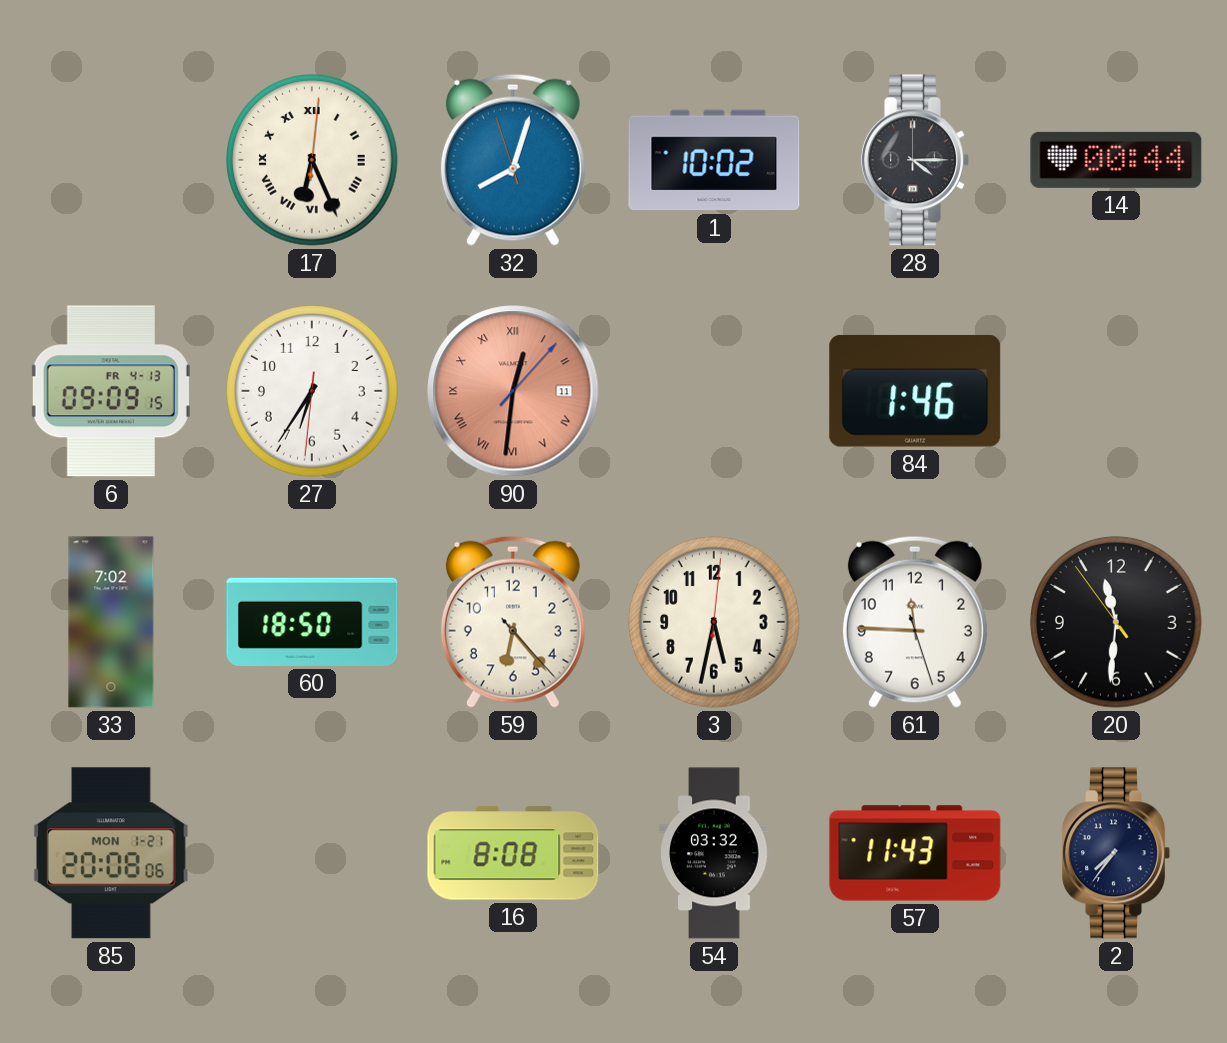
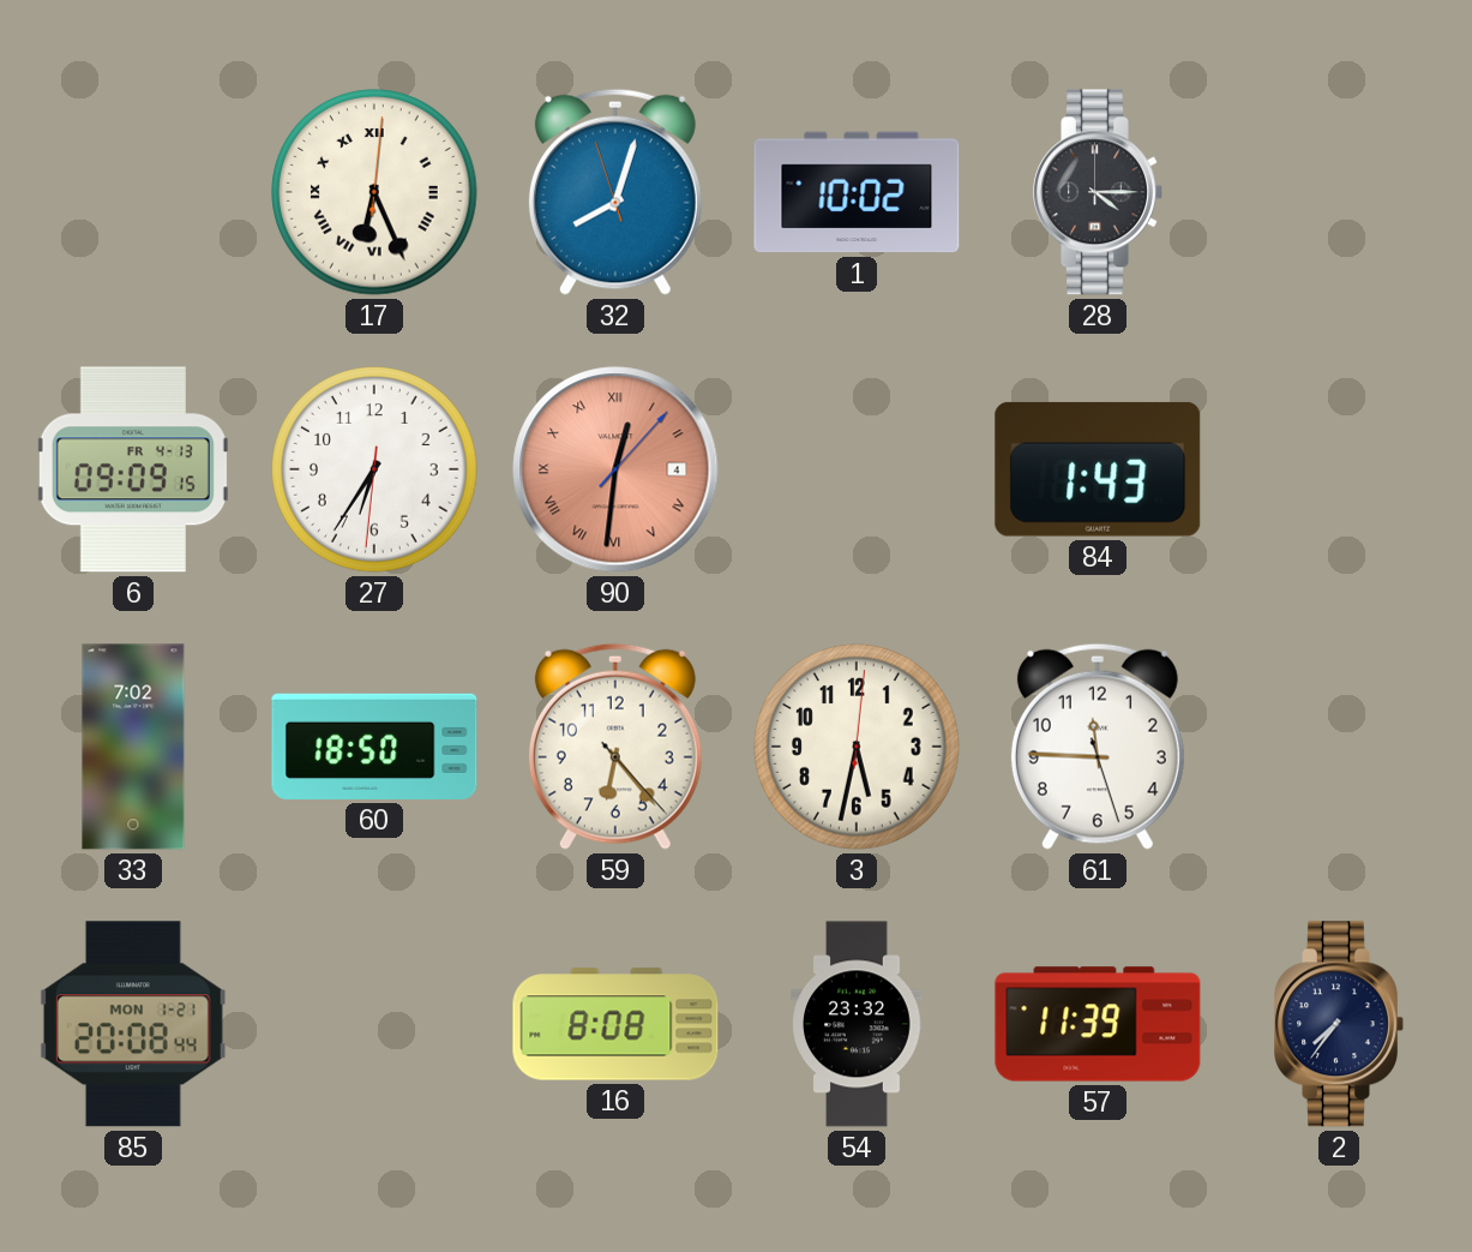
14: 00:44 -> none
90 date: 11 -> 4
84: 1:46 -> 1:43
20: 11:30 -> none
85: 20:08:06 -> 20:08:44
54: 03:32 -> 23:32
57: 11:43 -> 11:39
